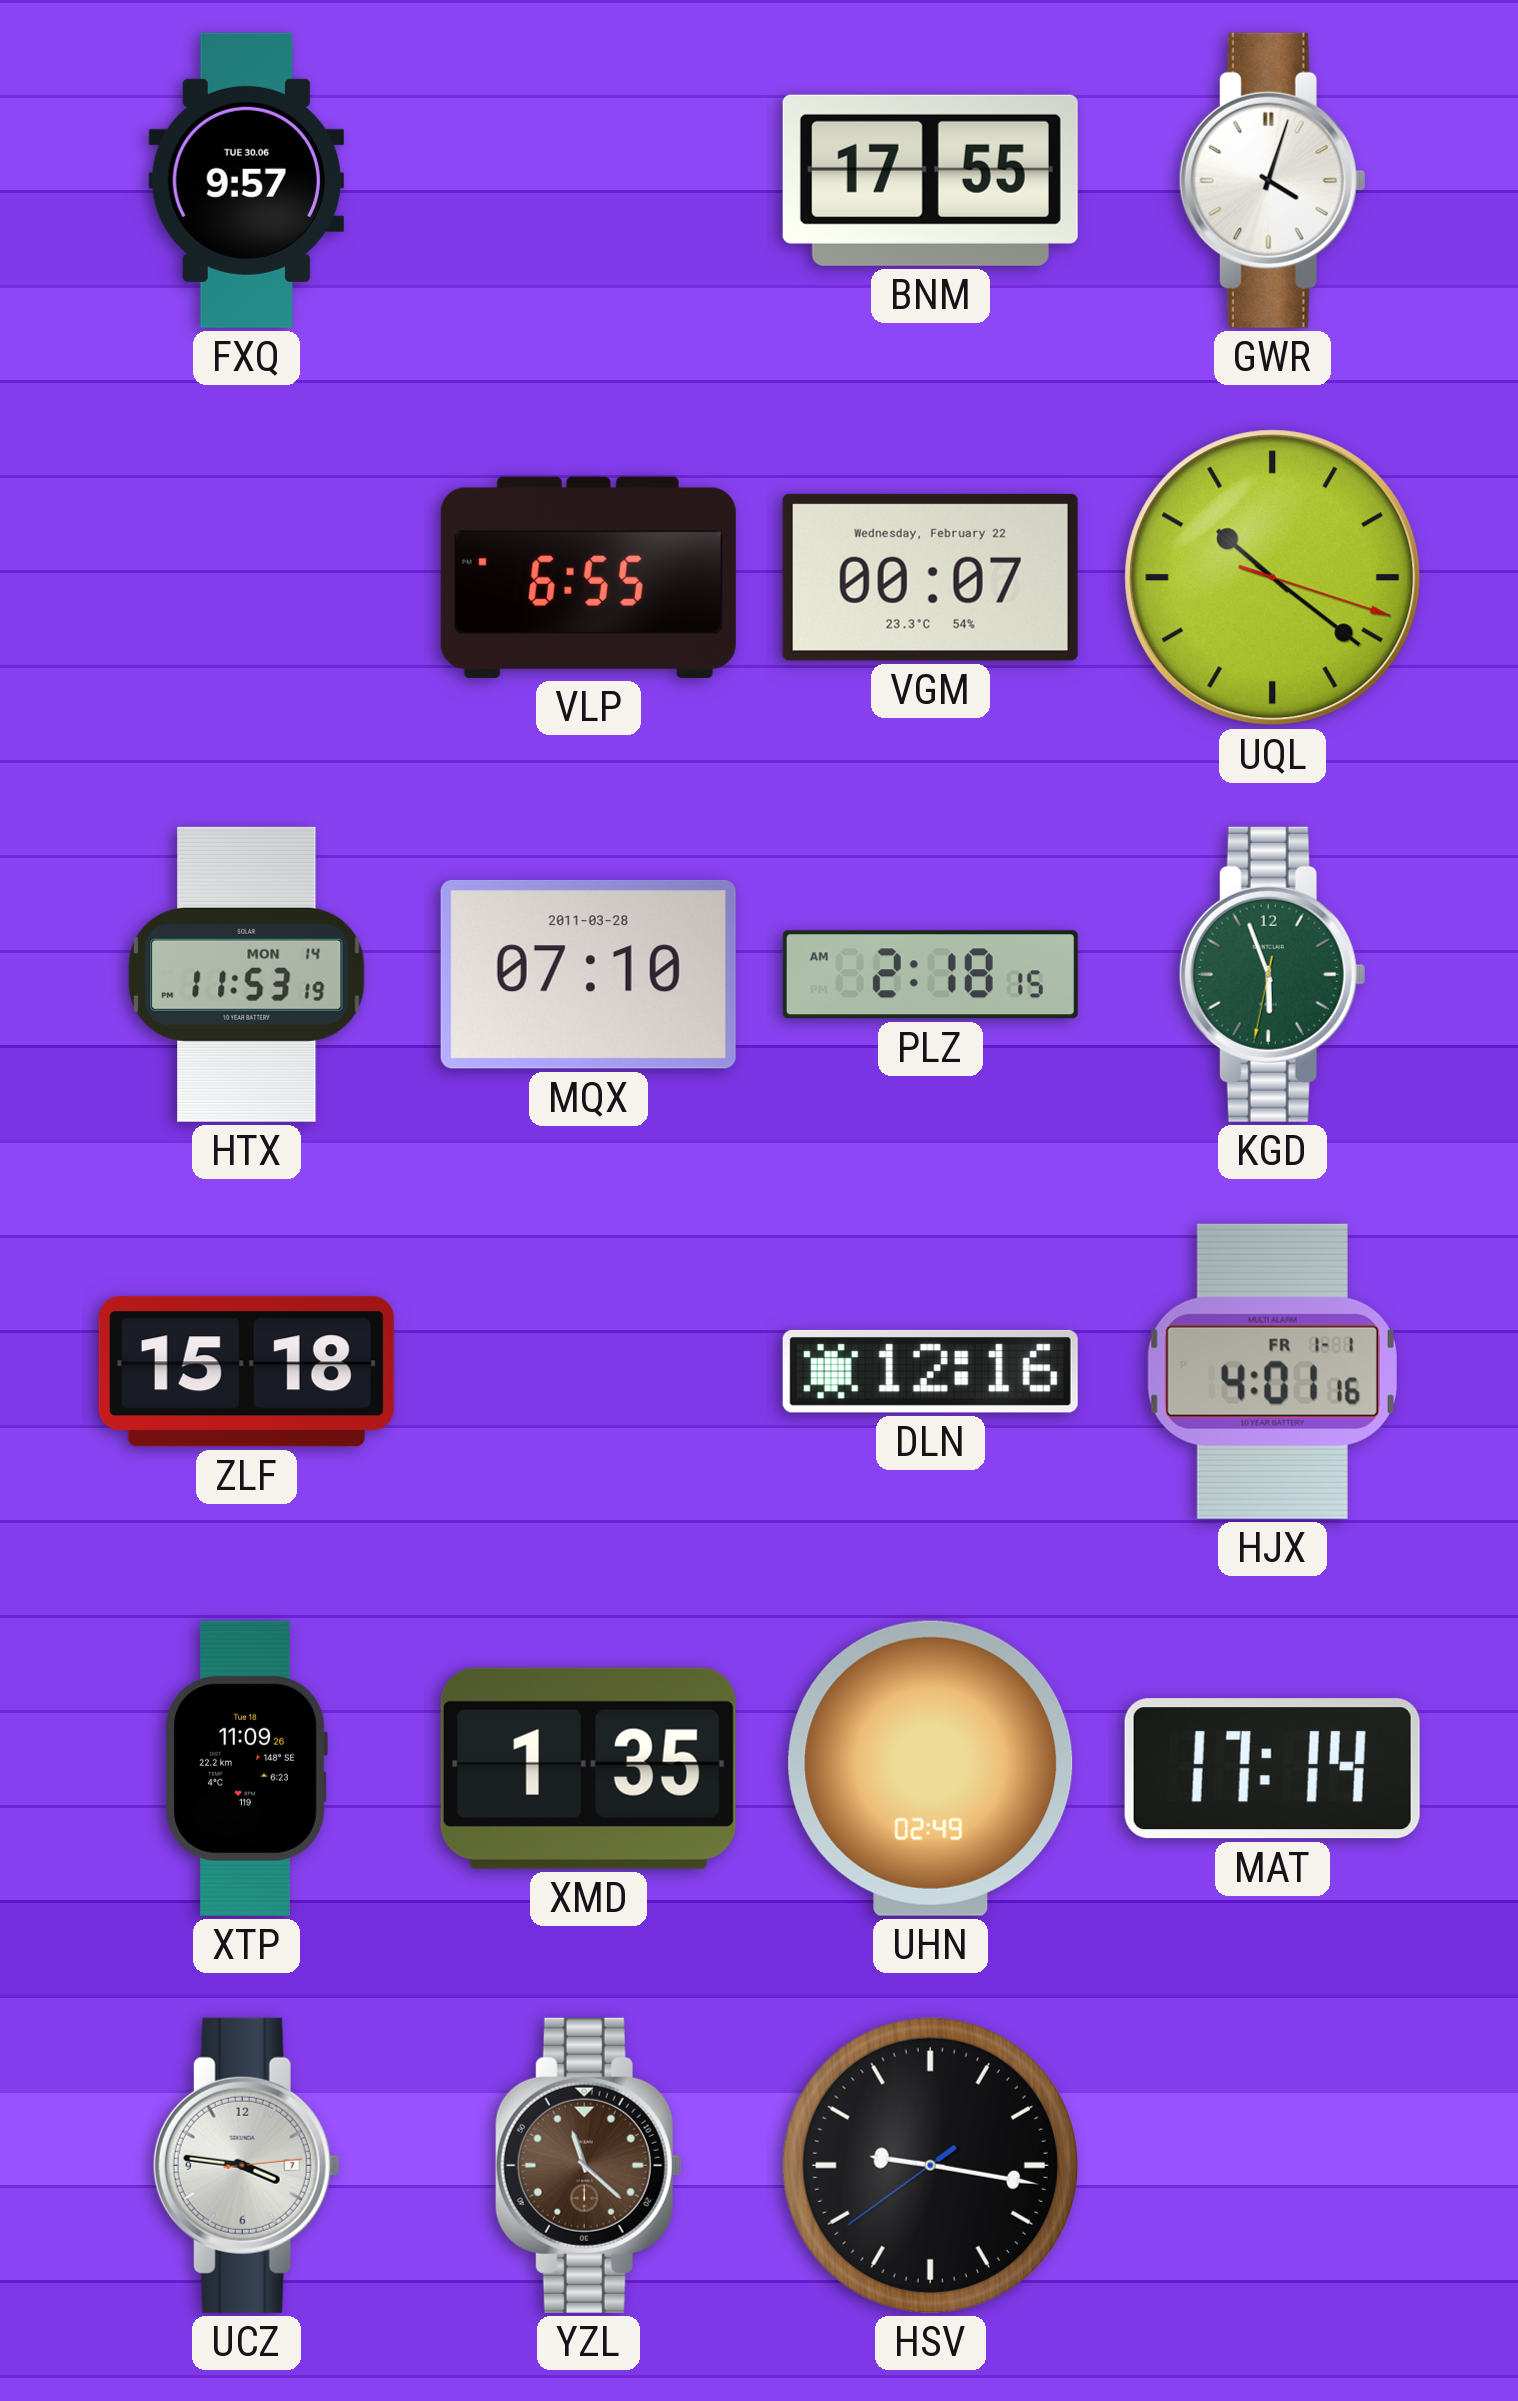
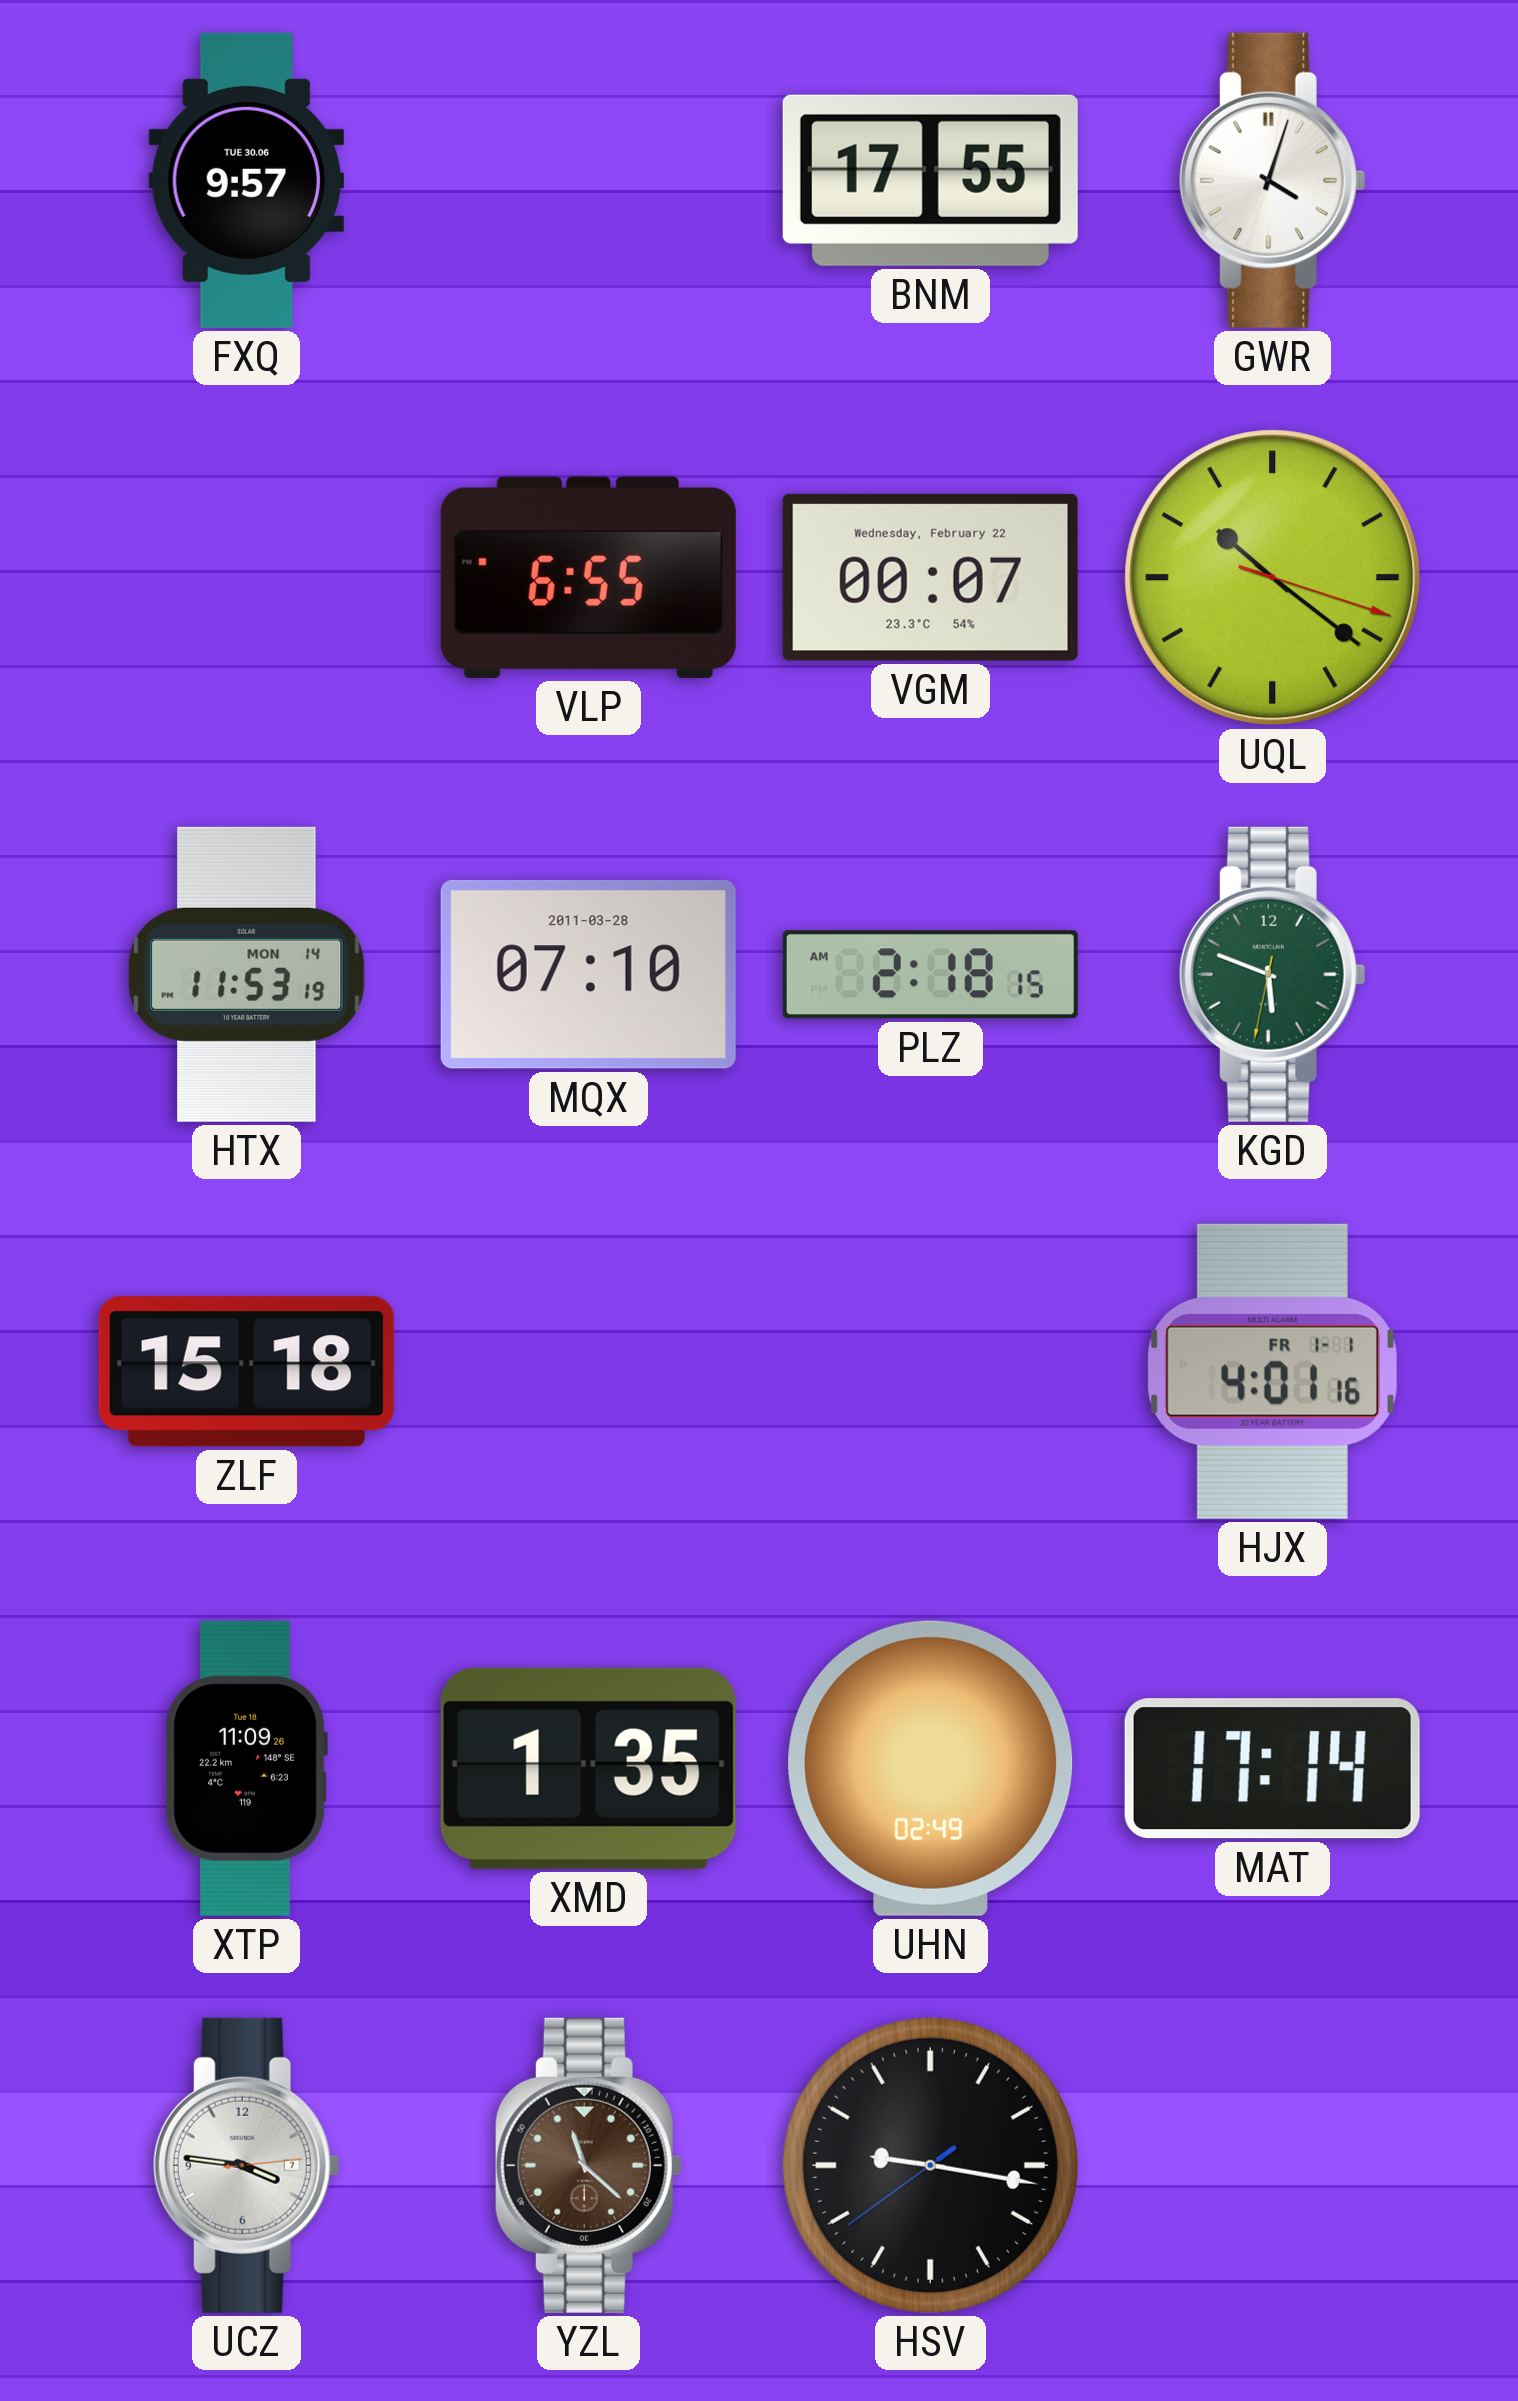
KGD: 5:56 -> 5:48
DLN: 12:16 -> none
